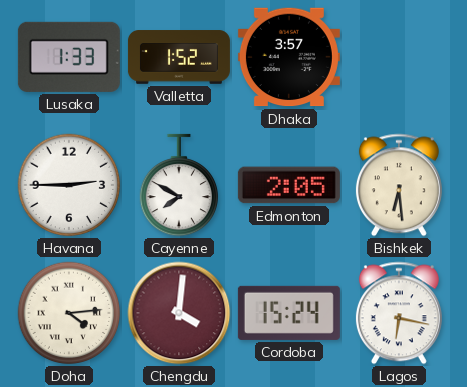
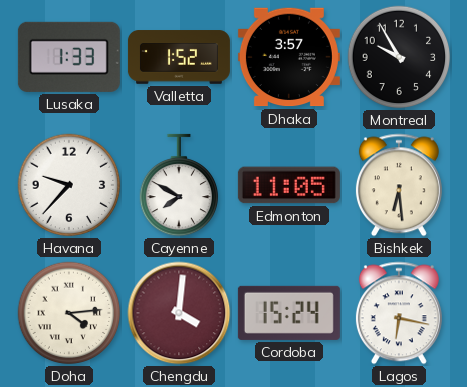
Montreal: none -> 9:55
Havana: 2:45 -> 9:37
Edmonton: 2:05 -> 11:05
